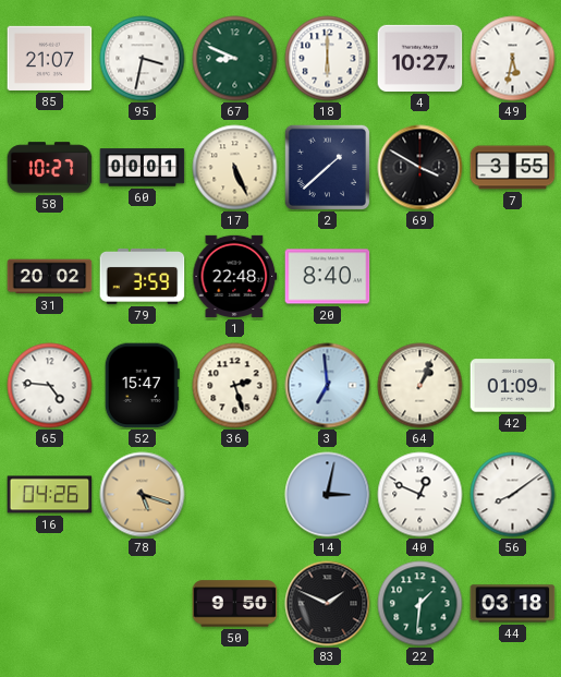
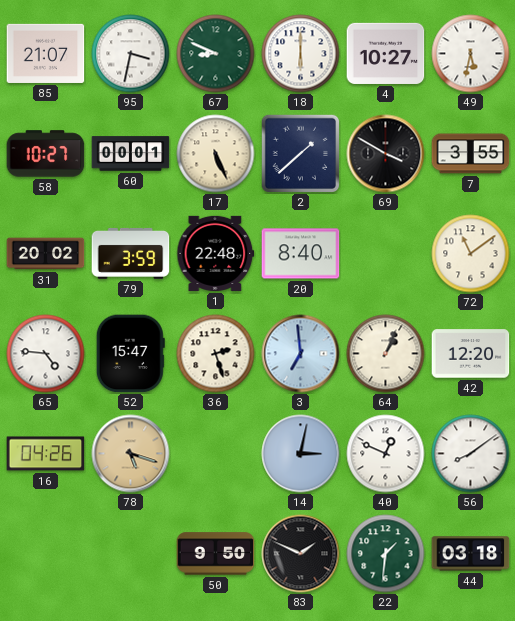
72: none -> 11:09
42: 01:09 -> 12:20
